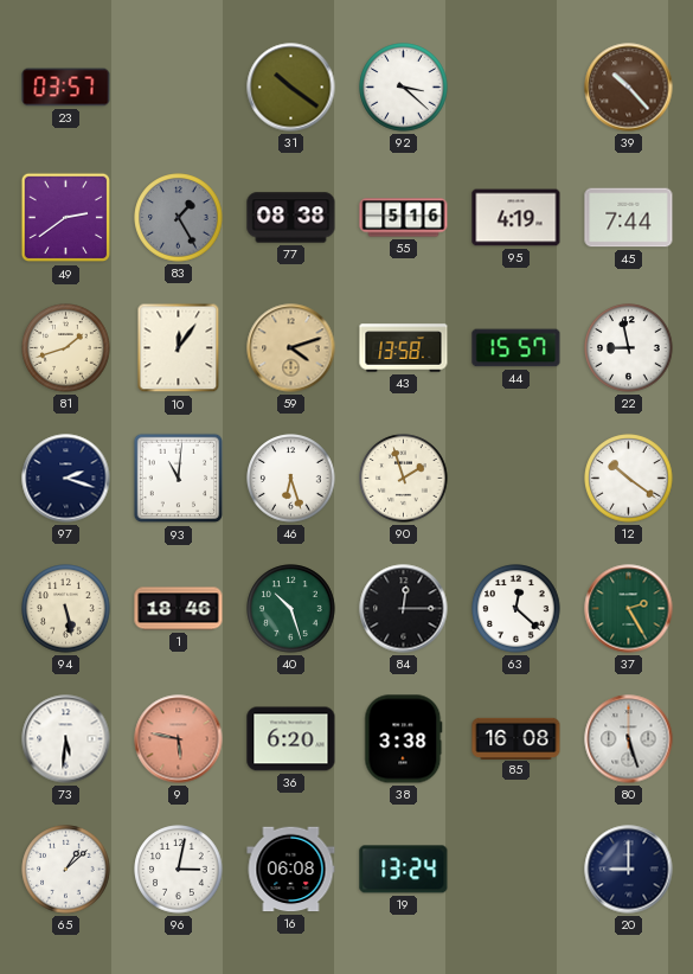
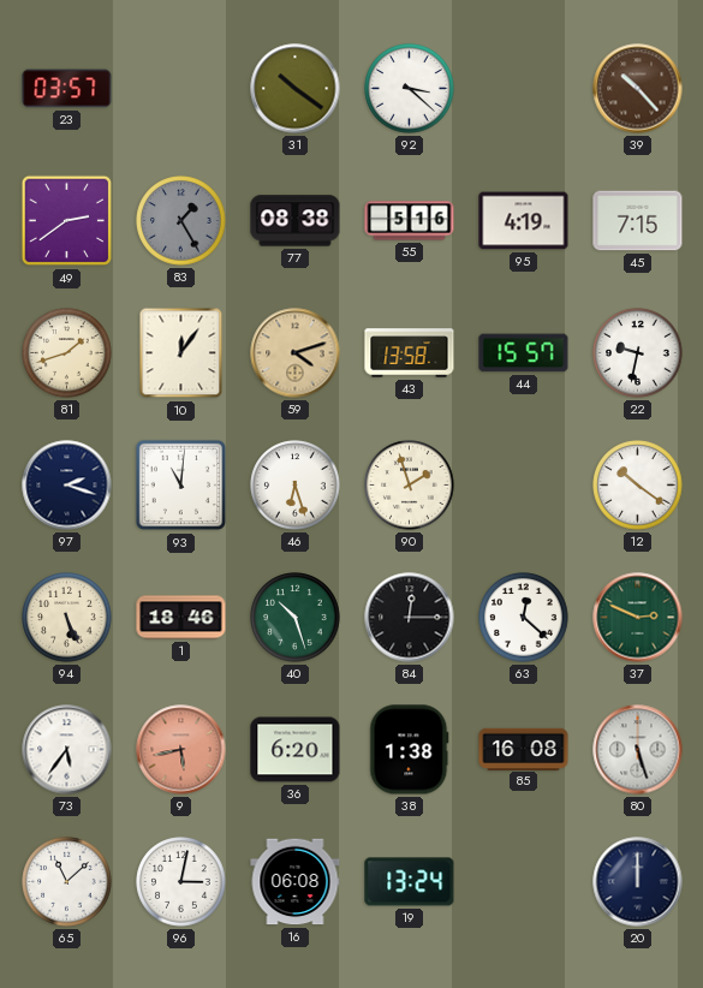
45: 7:44 -> 7:15
22: 8:58 -> 9:32
94: 5:28 -> 5:26
37: 2:25 -> 2:49
73: 5:31 -> 5:36
9: 5:47 -> 5:43
38: 3:38 -> 1:38
65: 1:08 -> 11:08
20: 9:00 -> 12:00
